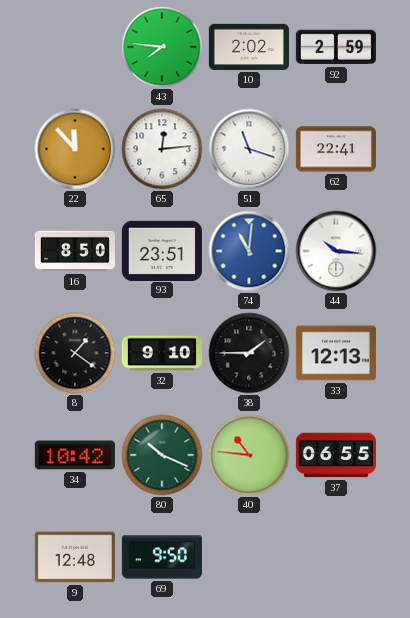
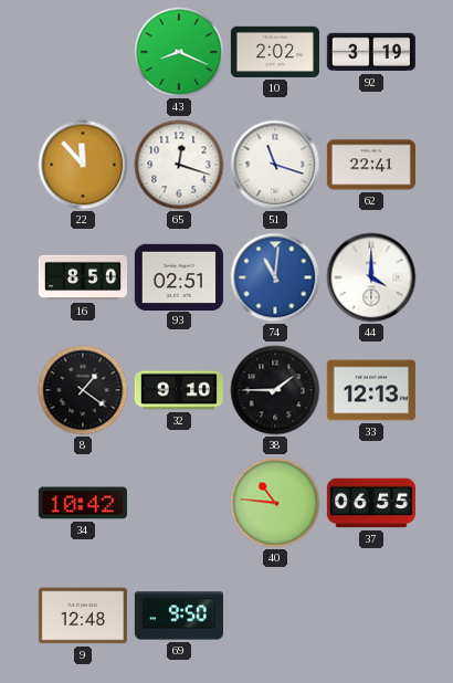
43: 7:46 -> 8:19
92: 2:59 -> 3:19
65: 12:14 -> 12:18
93: 23:51 -> 02:51
44: 10:16 -> 4:00
80: 10:19 -> none
